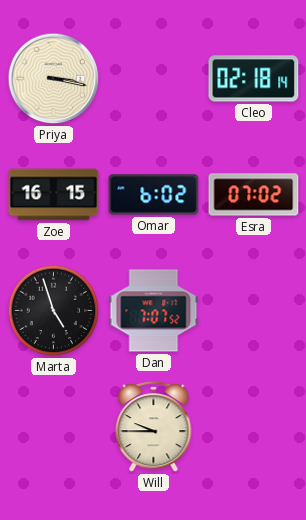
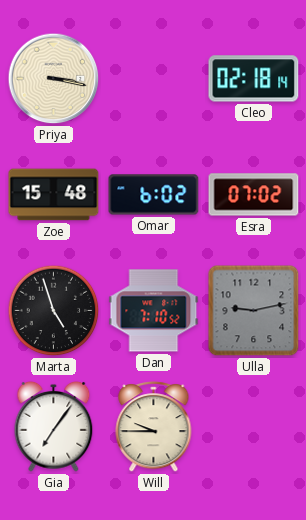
Zoe: 16:15 -> 15:48
Dan: 7:07 -> 7:10
Ulla: none -> 9:13
Gia: none -> 7:06
